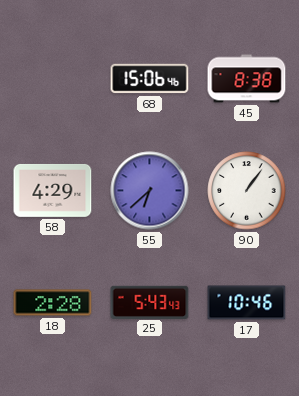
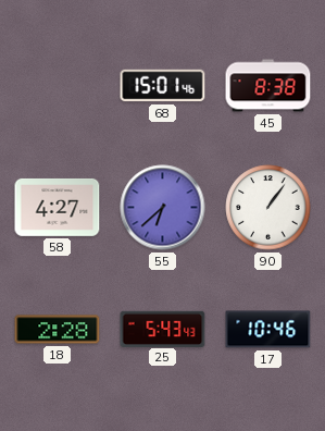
68: 15:06 -> 15:01
58: 4:29 -> 4:27
